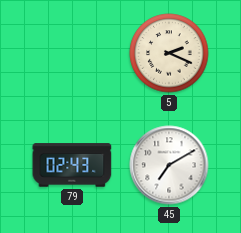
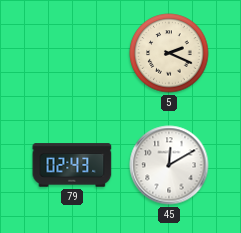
45: 7:10 -> 12:10
